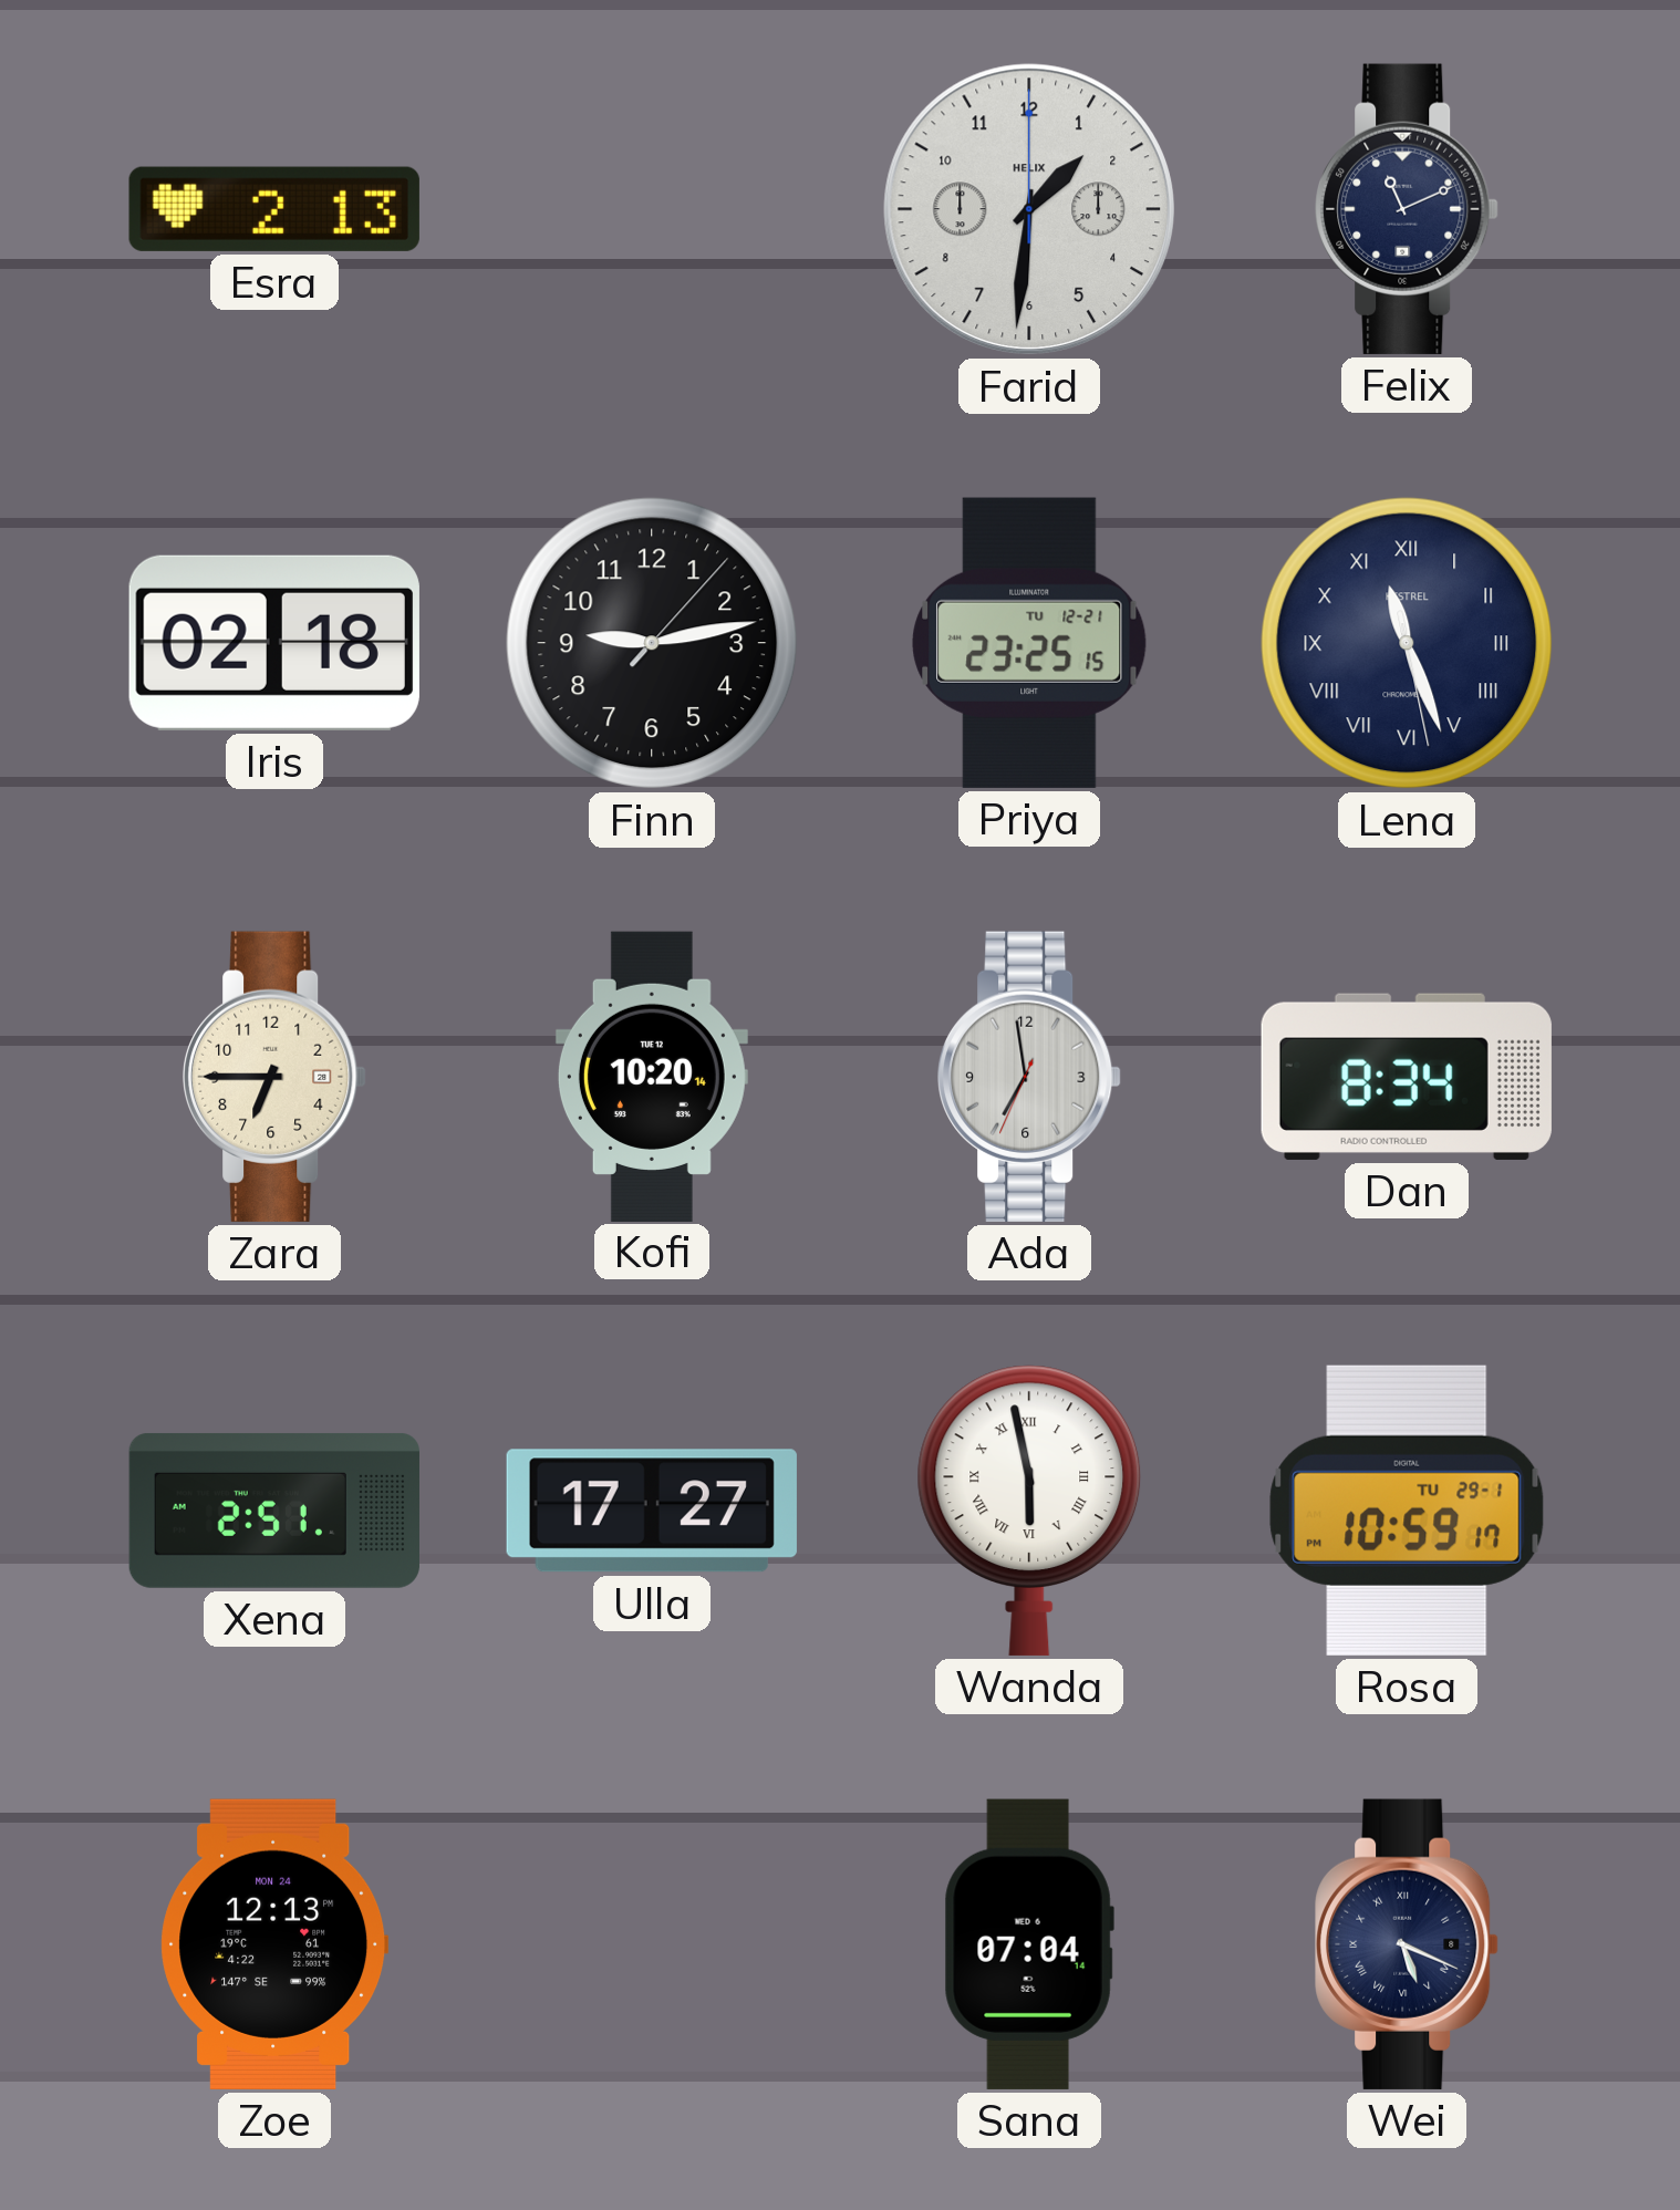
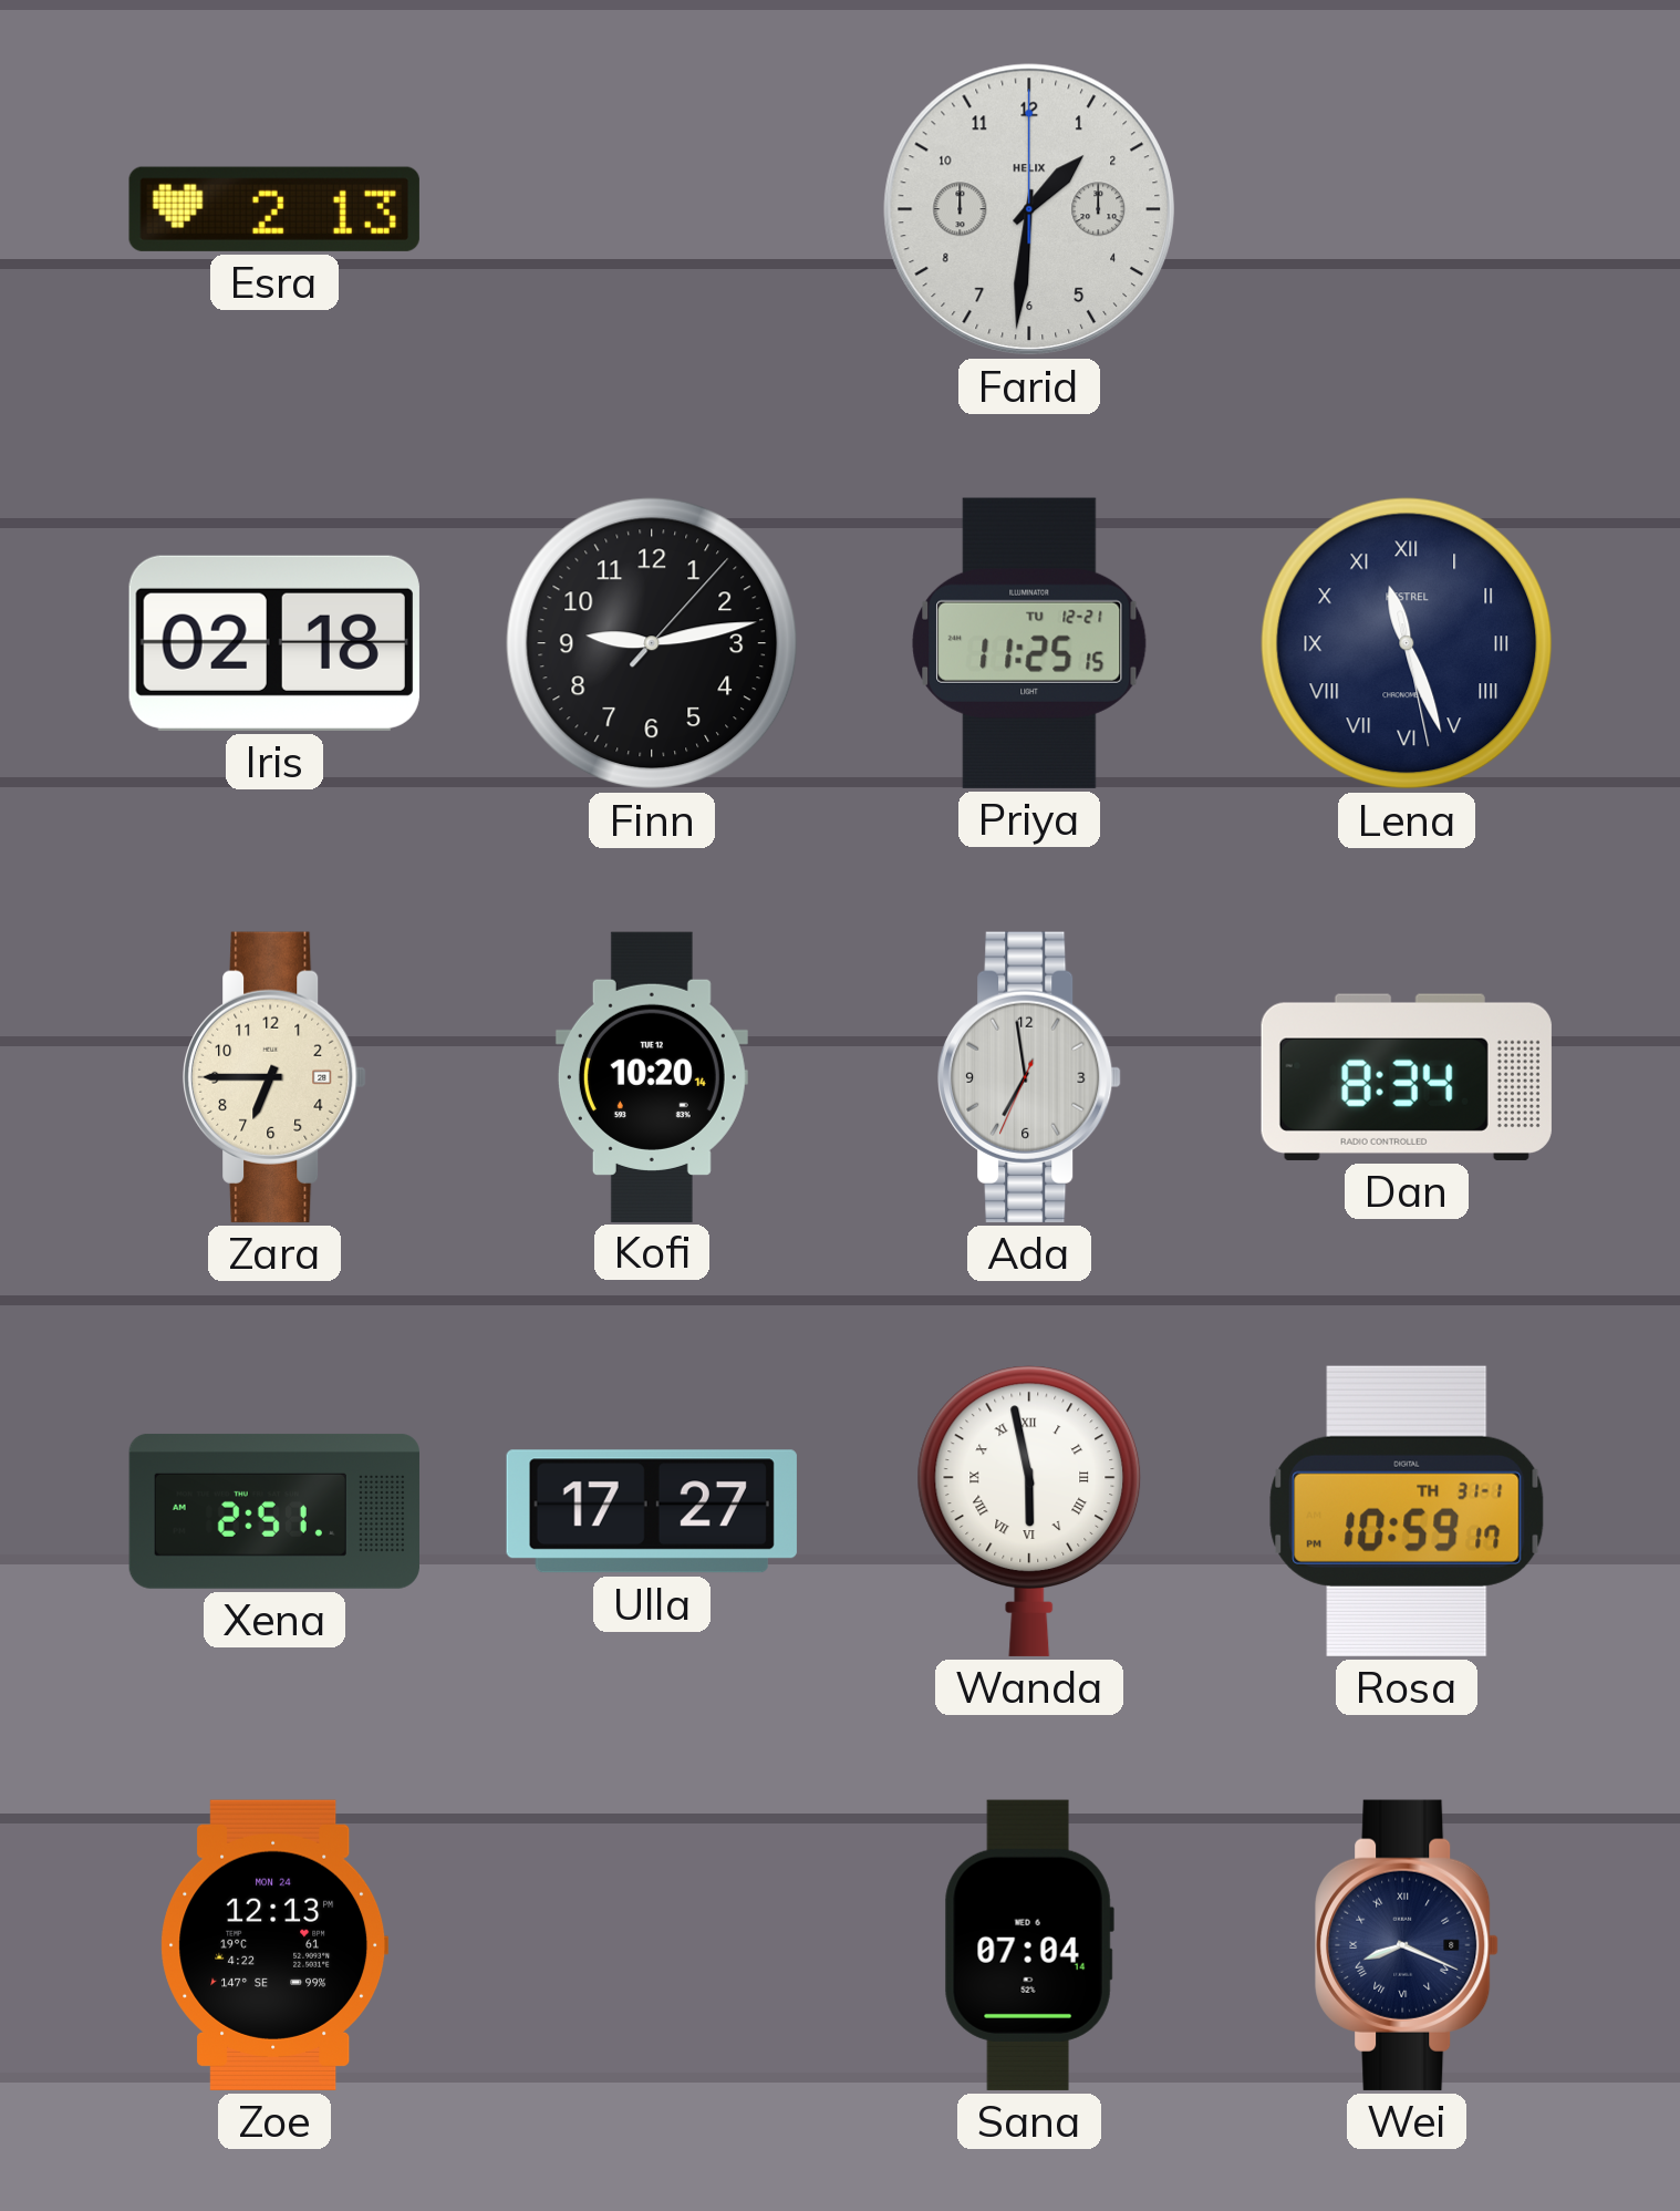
Felix: 11:11 -> none
Priya: 23:25 -> 11:25
Rosa date: TU 29-1 -> TH 31-1
Wei: 5:19 -> 8:19
